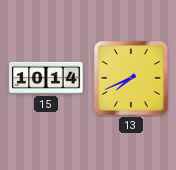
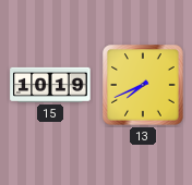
15: 10:14 -> 10:19
